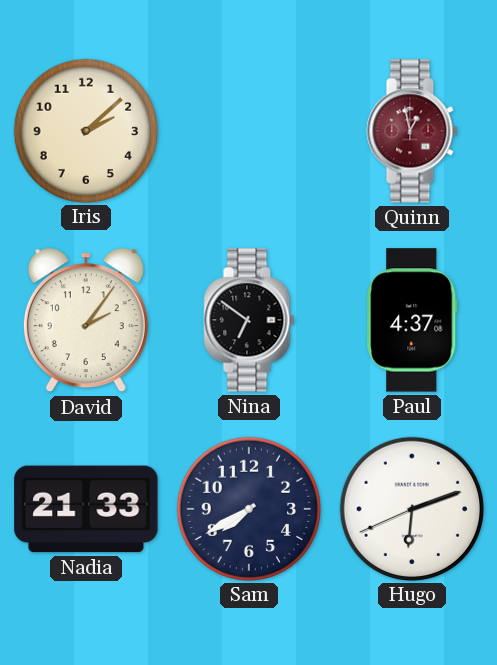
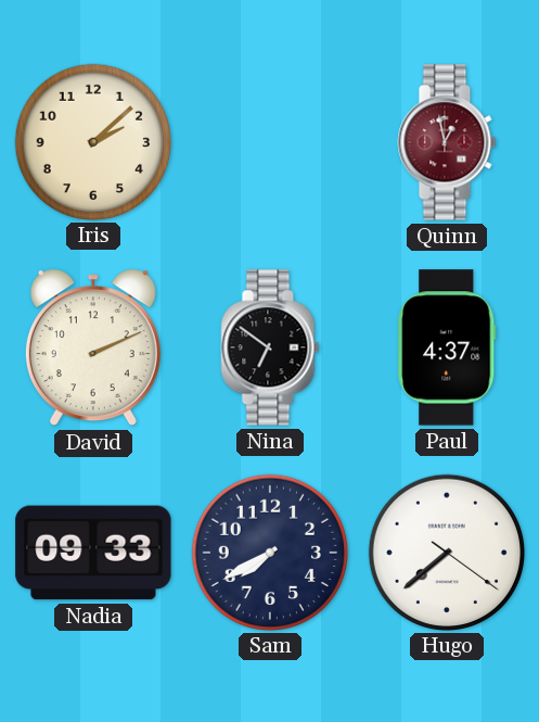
David: 2:06 -> 2:11
Nadia: 21:33 -> 09:33
Hugo: 6:11 -> 7:38
